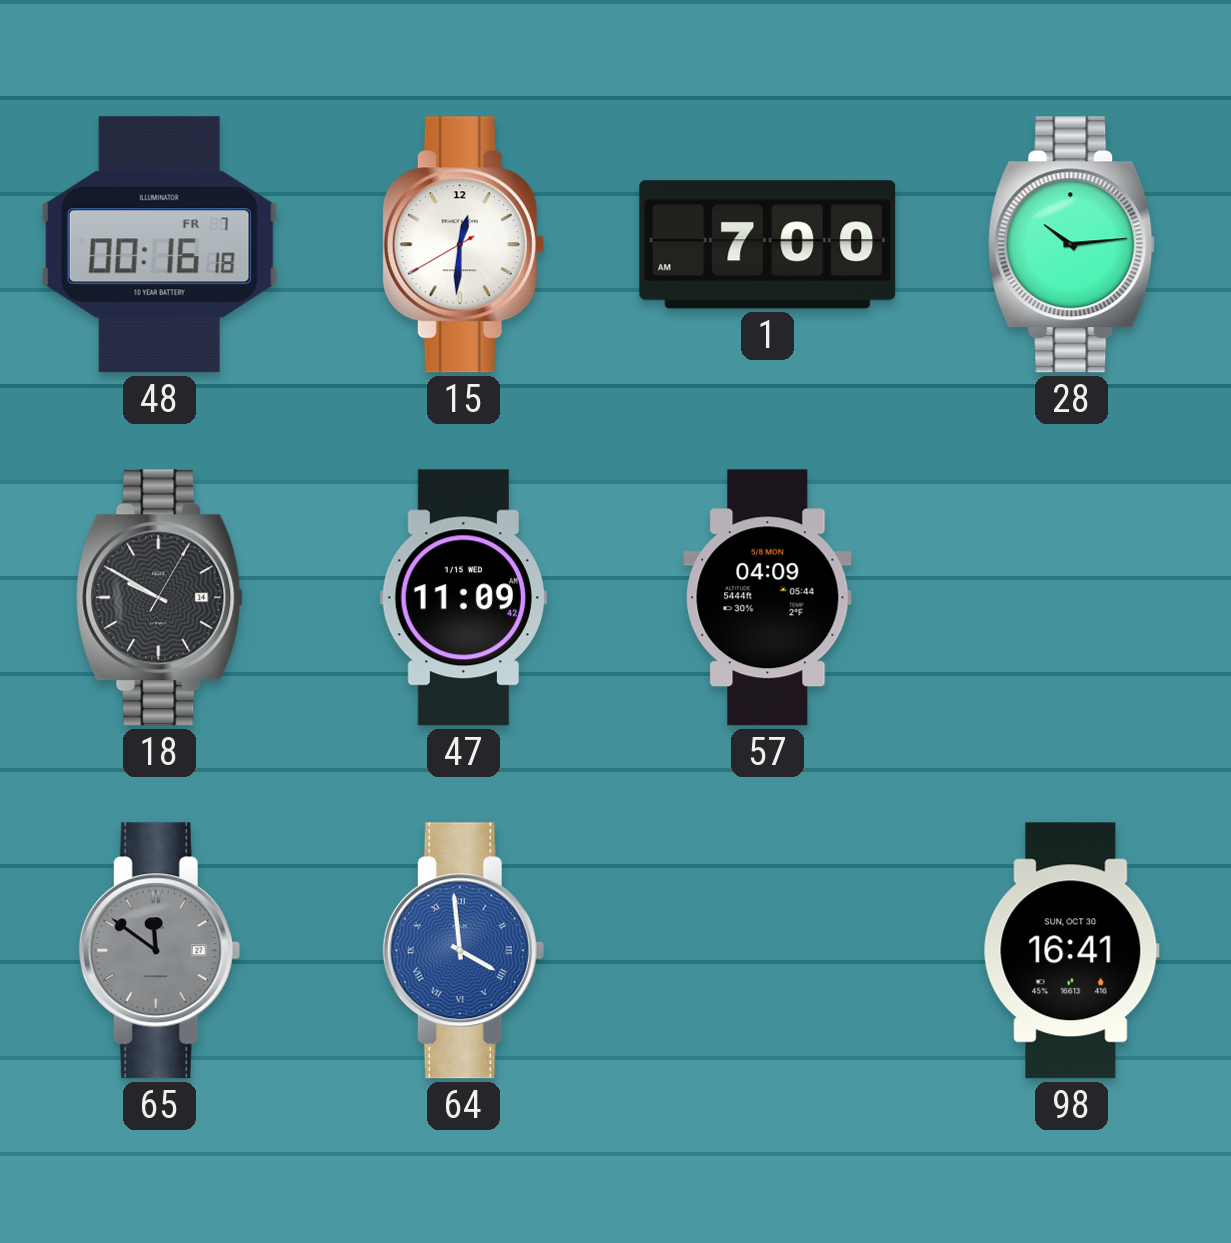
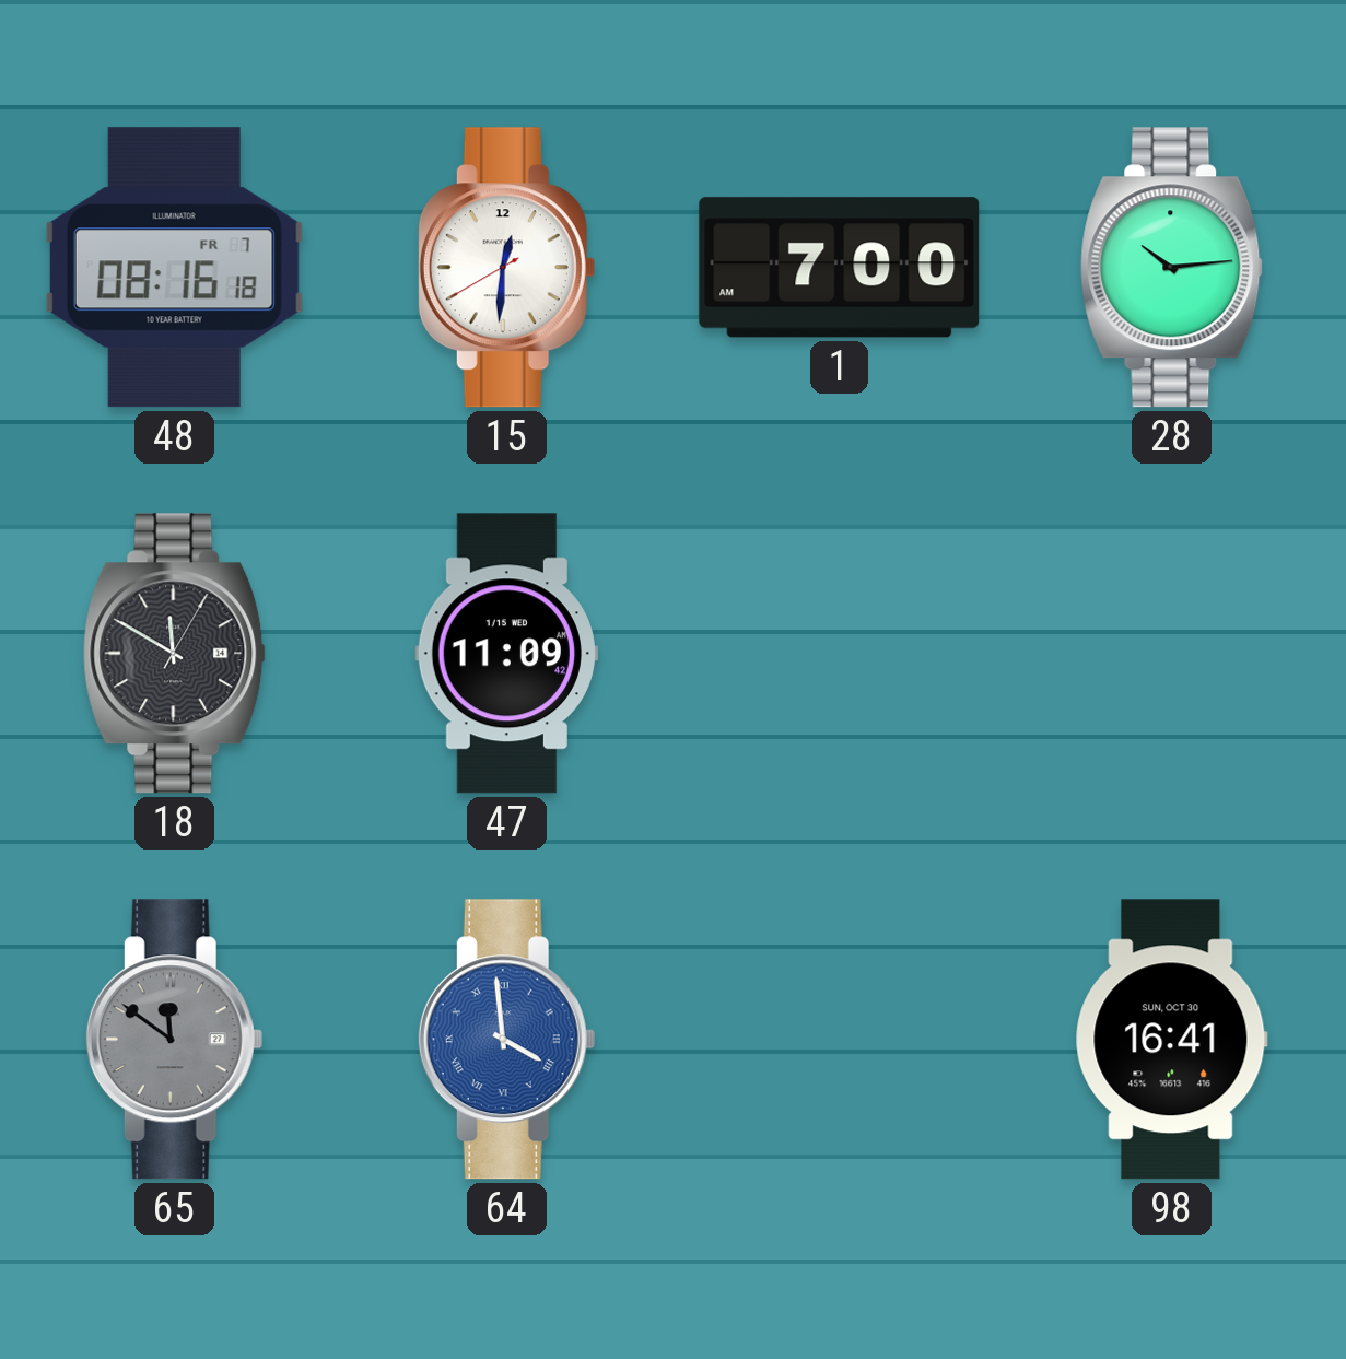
48: 00:16 -> 08:16
18: 9:50 -> 11:50
57: 04:09 -> none
